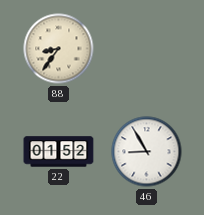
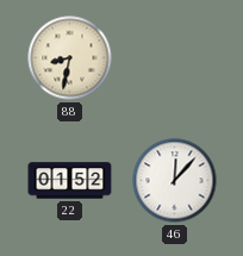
88: 8:36 -> 8:32
46: 8:55 -> 12:07
